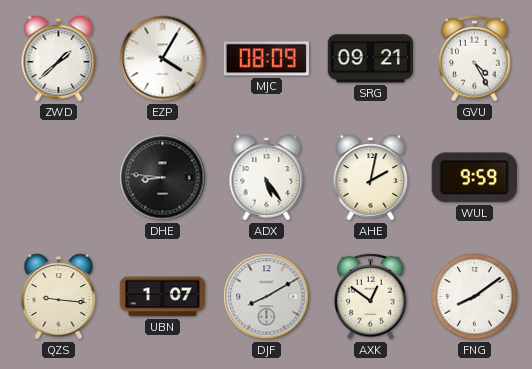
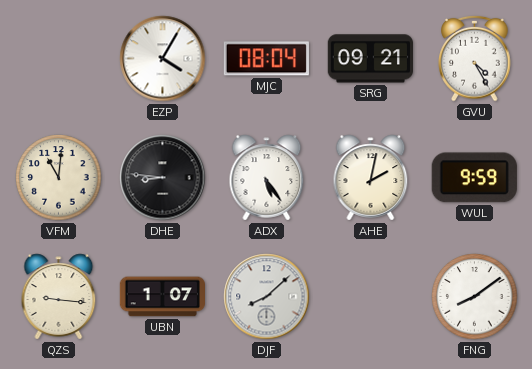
ZWD: 1:38 -> none
MJC: 08:09 -> 08:04
VFM: none -> 11:01
DJF: 8:10 -> 8:08
AXK: 12:51 -> none
